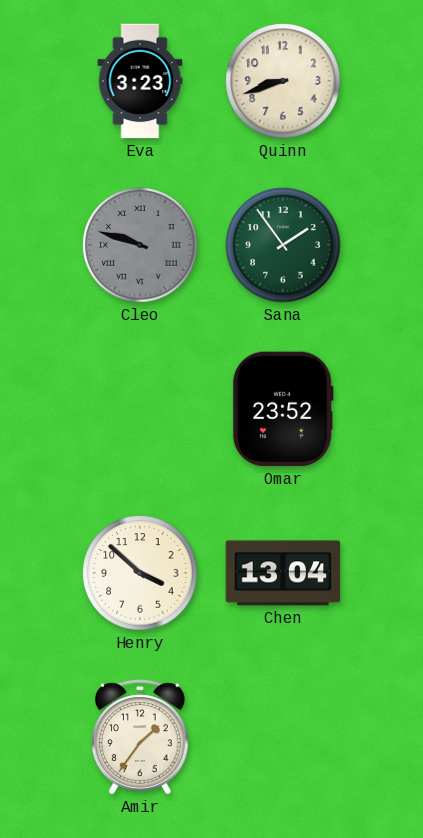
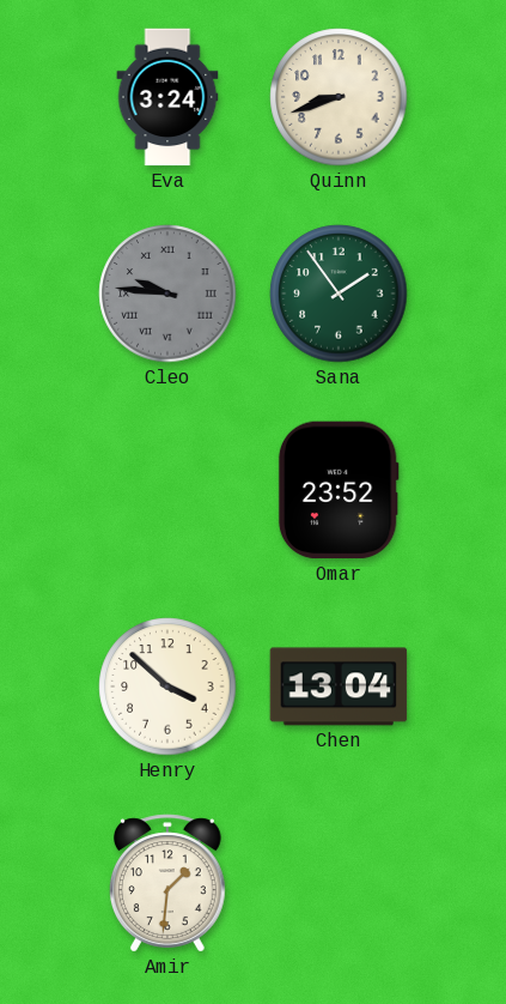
Eva: 3:23 -> 3:24
Cleo: 9:48 -> 9:46
Amir: 1:36 -> 1:31
